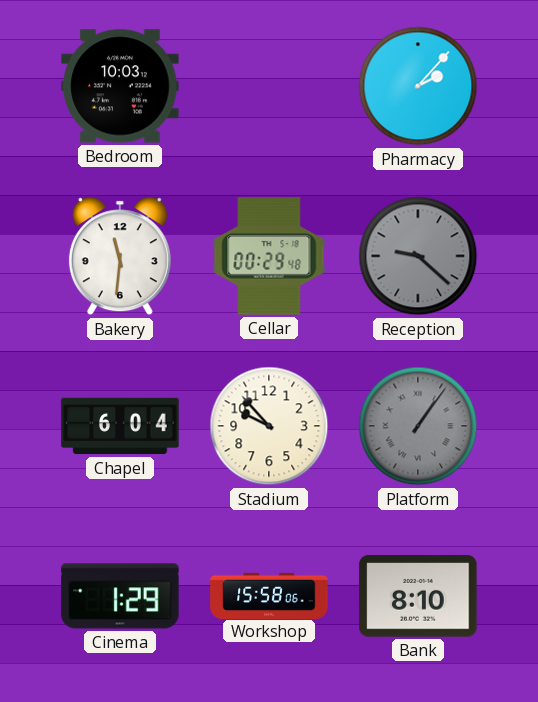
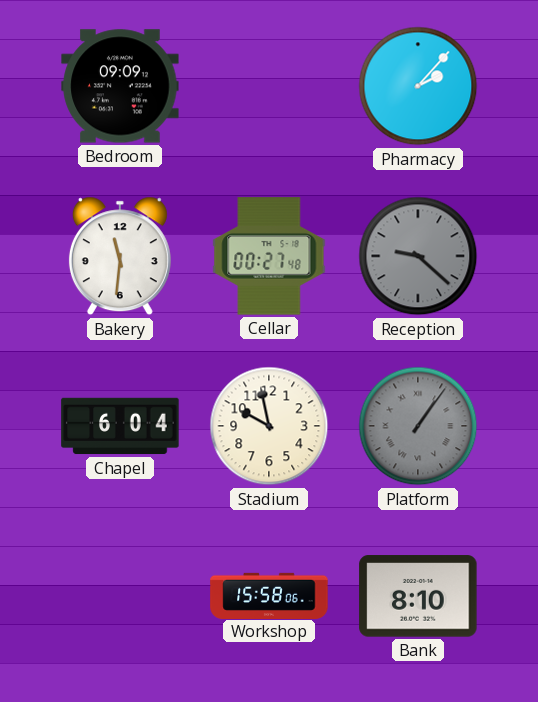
Bedroom: 10:03 -> 09:09
Cellar: 00:29 -> 00:27
Stadium: 9:53 -> 9:58
Cinema: 1:29 -> none
